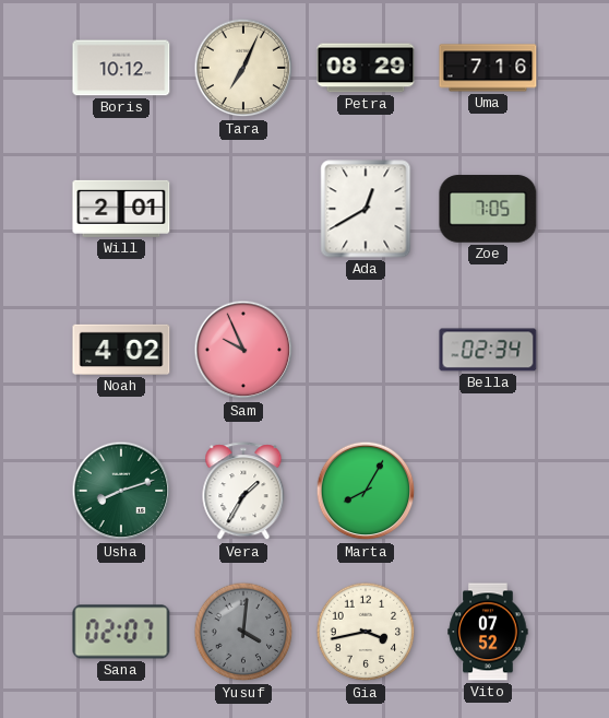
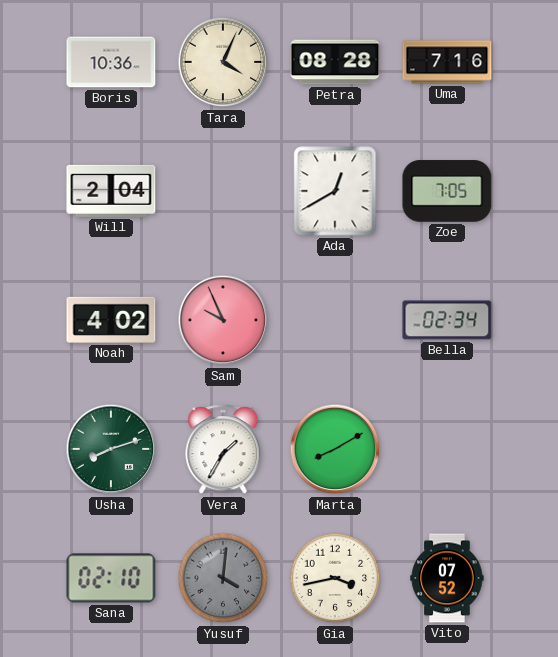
Boris: 10:12 -> 10:36
Tara: 7:04 -> 4:04
Petra: 08:29 -> 08:28
Will: 2:01 -> 2:04
Marta: 8:05 -> 8:10
Sana: 02:07 -> 02:10
